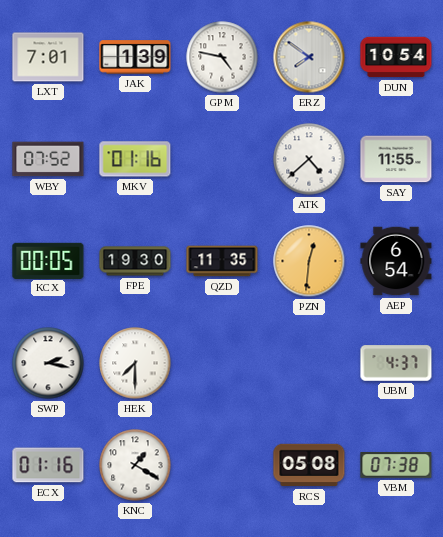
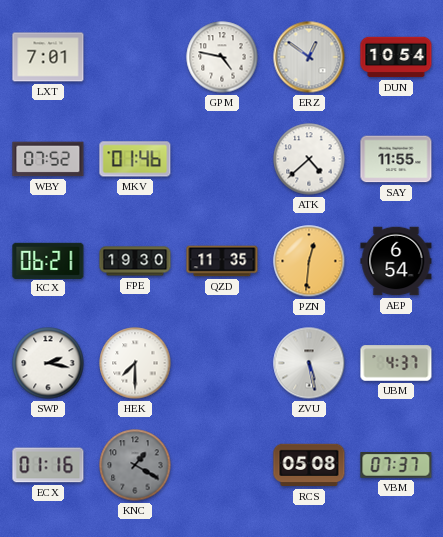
JAK: 1:39 -> none
ERZ: 7:51 -> 12:51
MKV: 01:16 -> 01:46
KCX: 00:05 -> 06:21
ZVU: none -> 5:28
KNC dial: white -> grey
VBM: 07:38 -> 07:37
